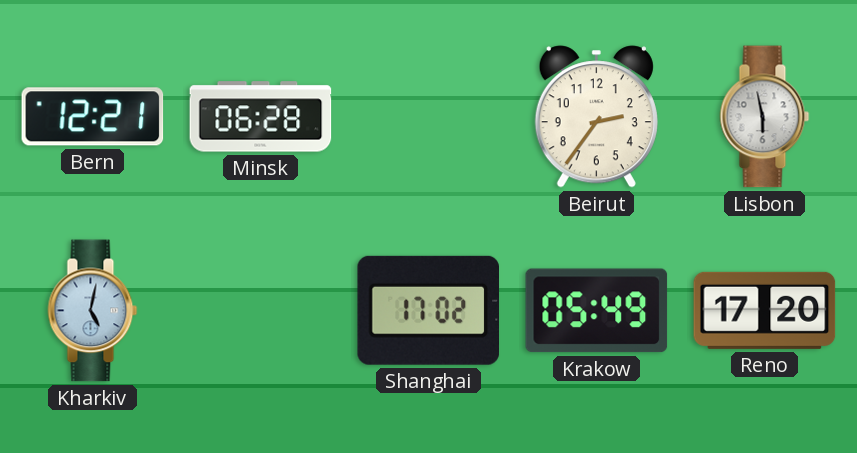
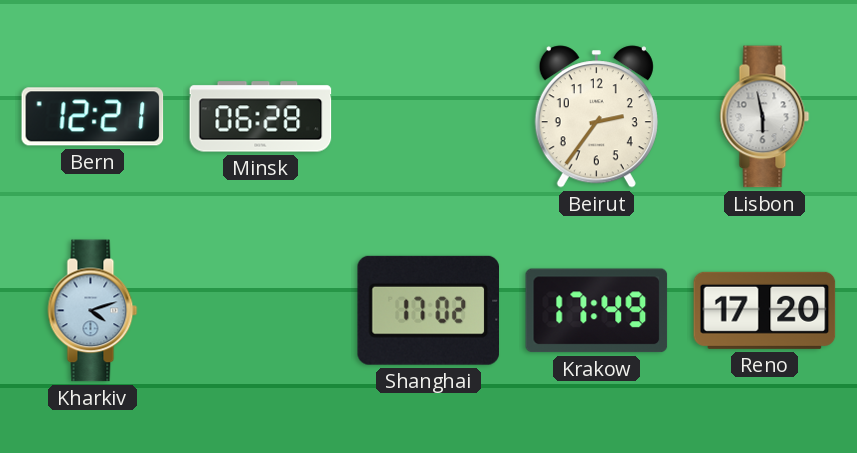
Kharkiv: 5:02 -> 4:12
Krakow: 05:49 -> 17:49
